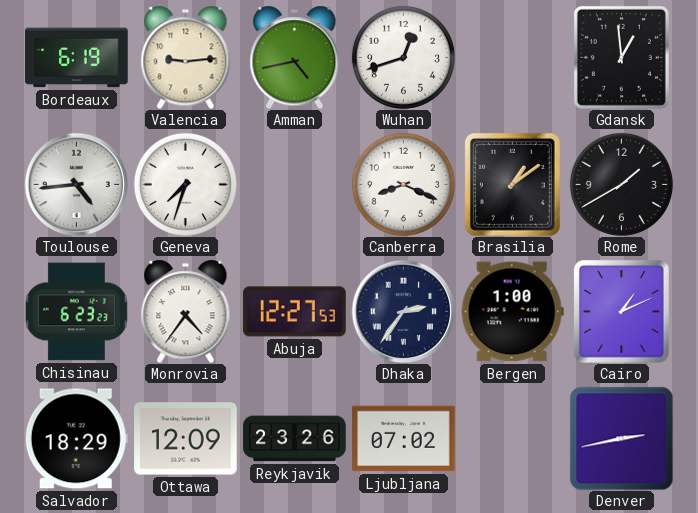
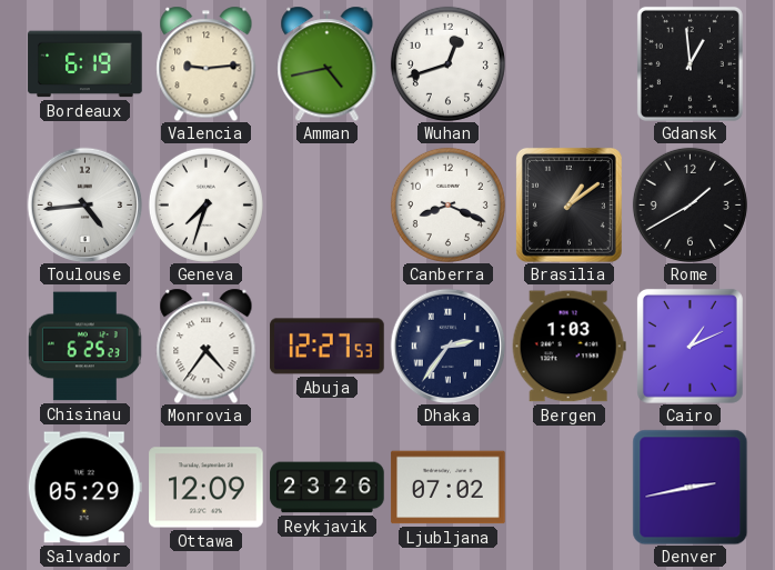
Chisinau: 6:23 -> 6:25
Bergen: 1:00 -> 1:03
Salvador: 18:29 -> 05:29
